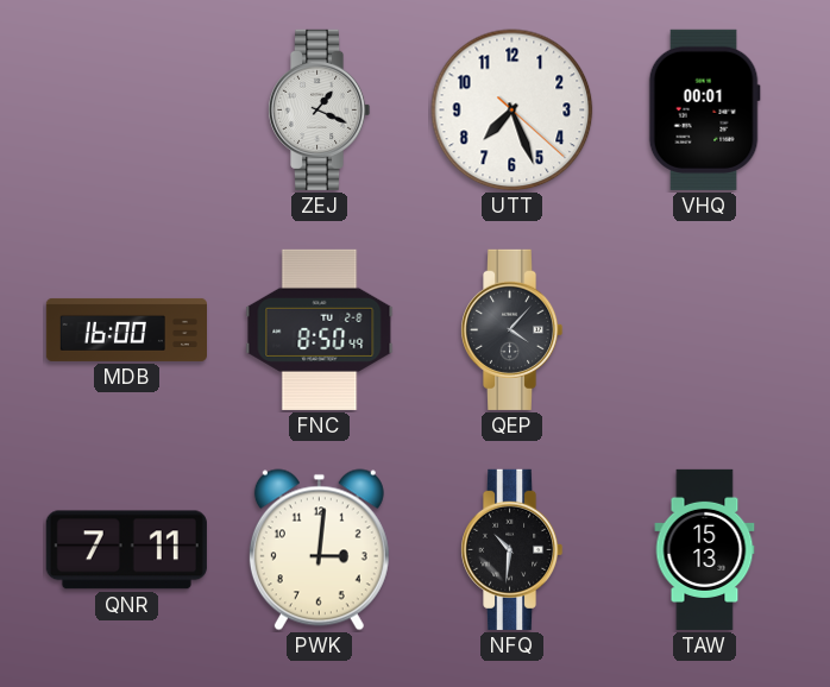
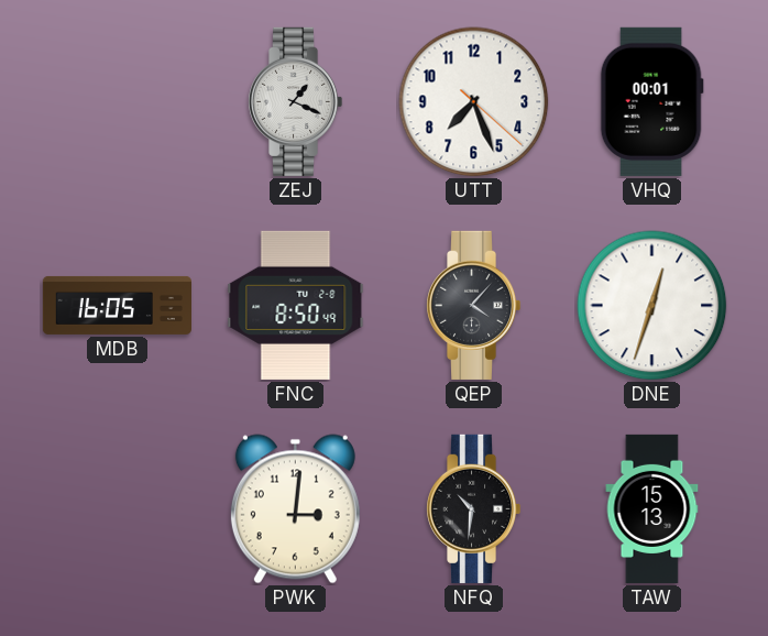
MDB: 16:00 -> 16:05
DNE: none -> 12:33
QNR: 7:11 -> none
